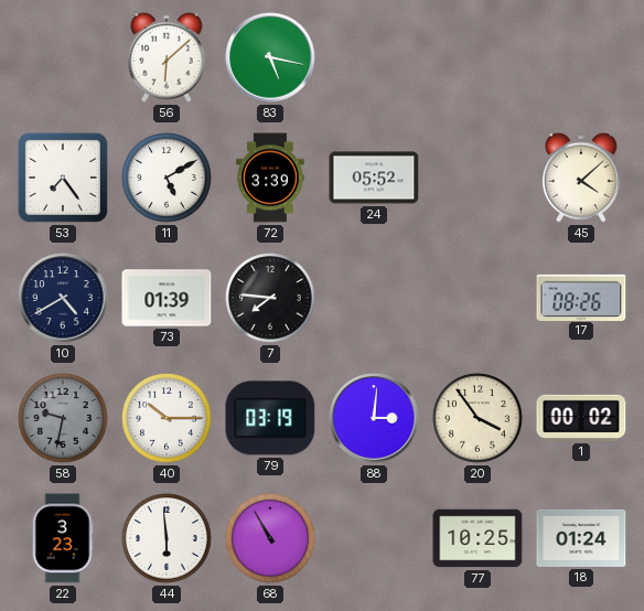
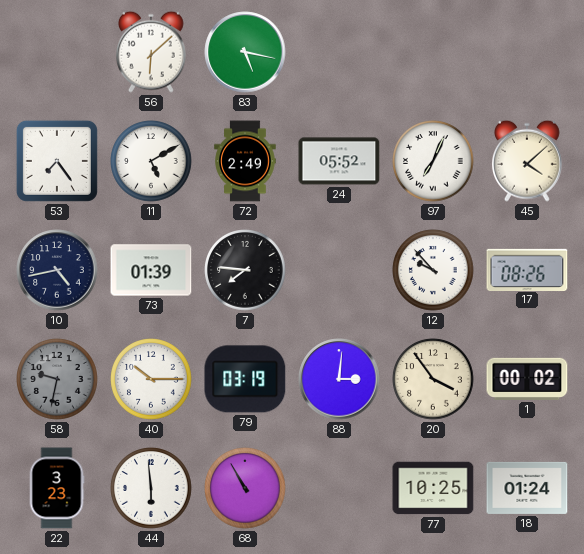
72: 3:39 -> 2:49
97: none -> 7:04
10: 4:40 -> 4:43
12: none -> 9:53
